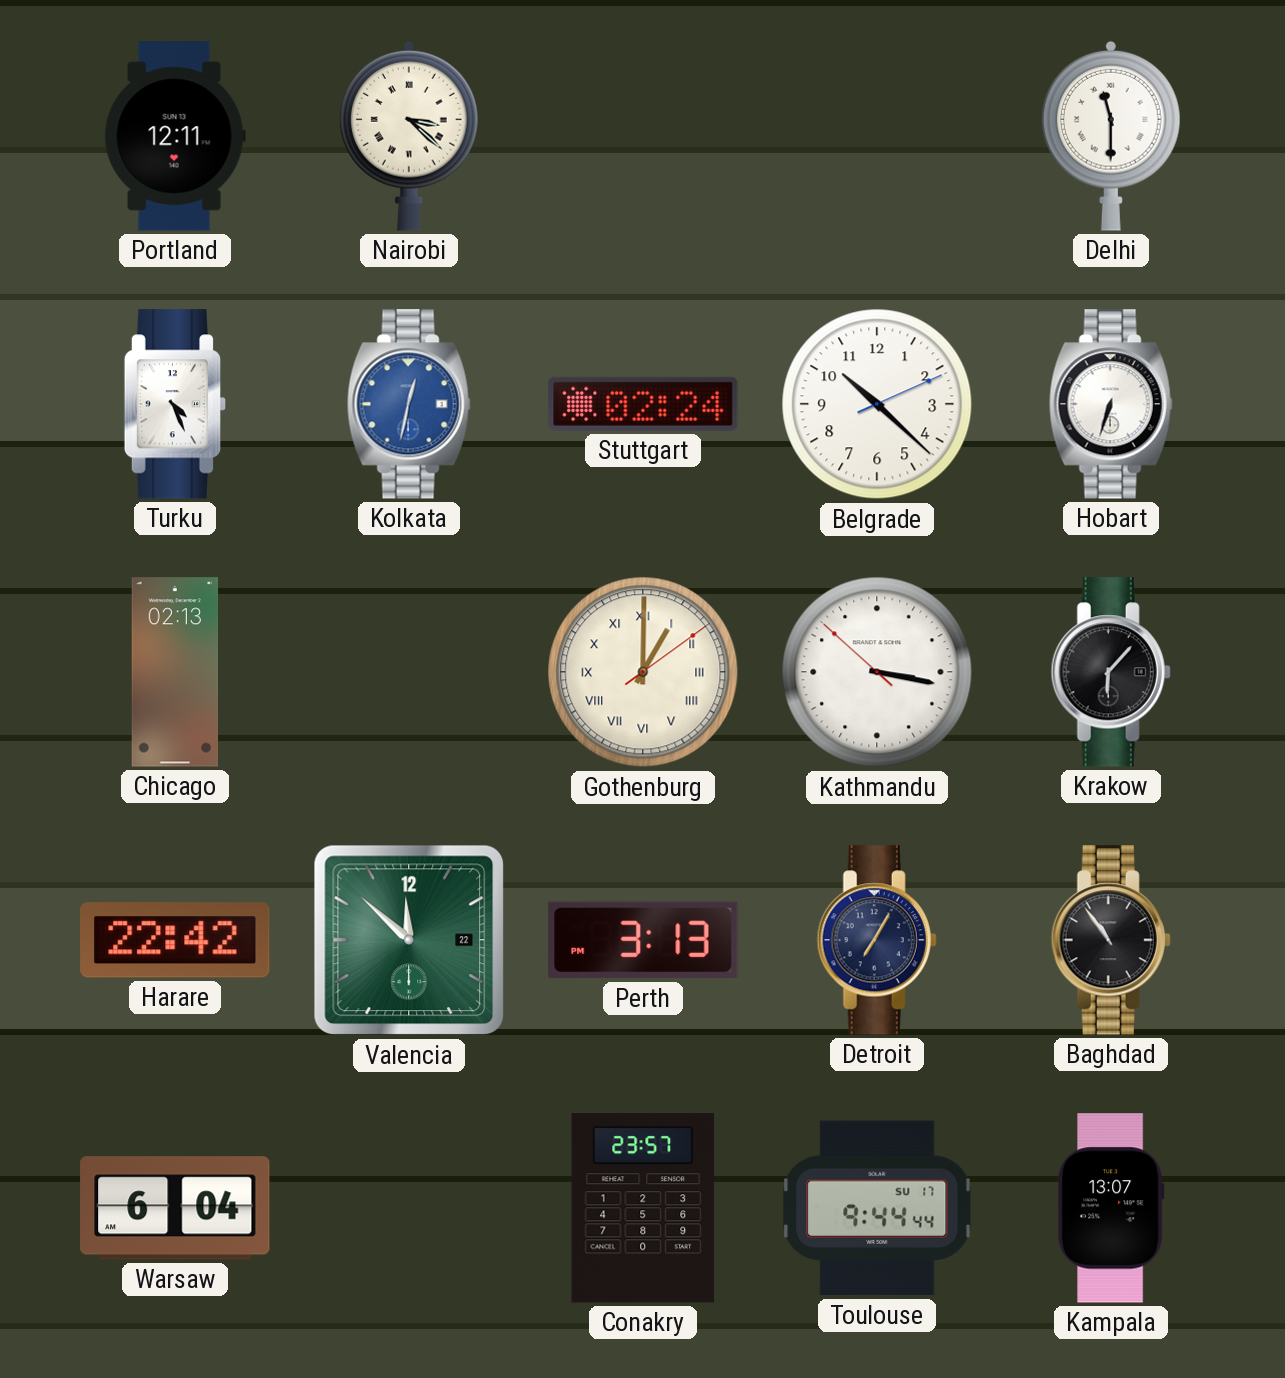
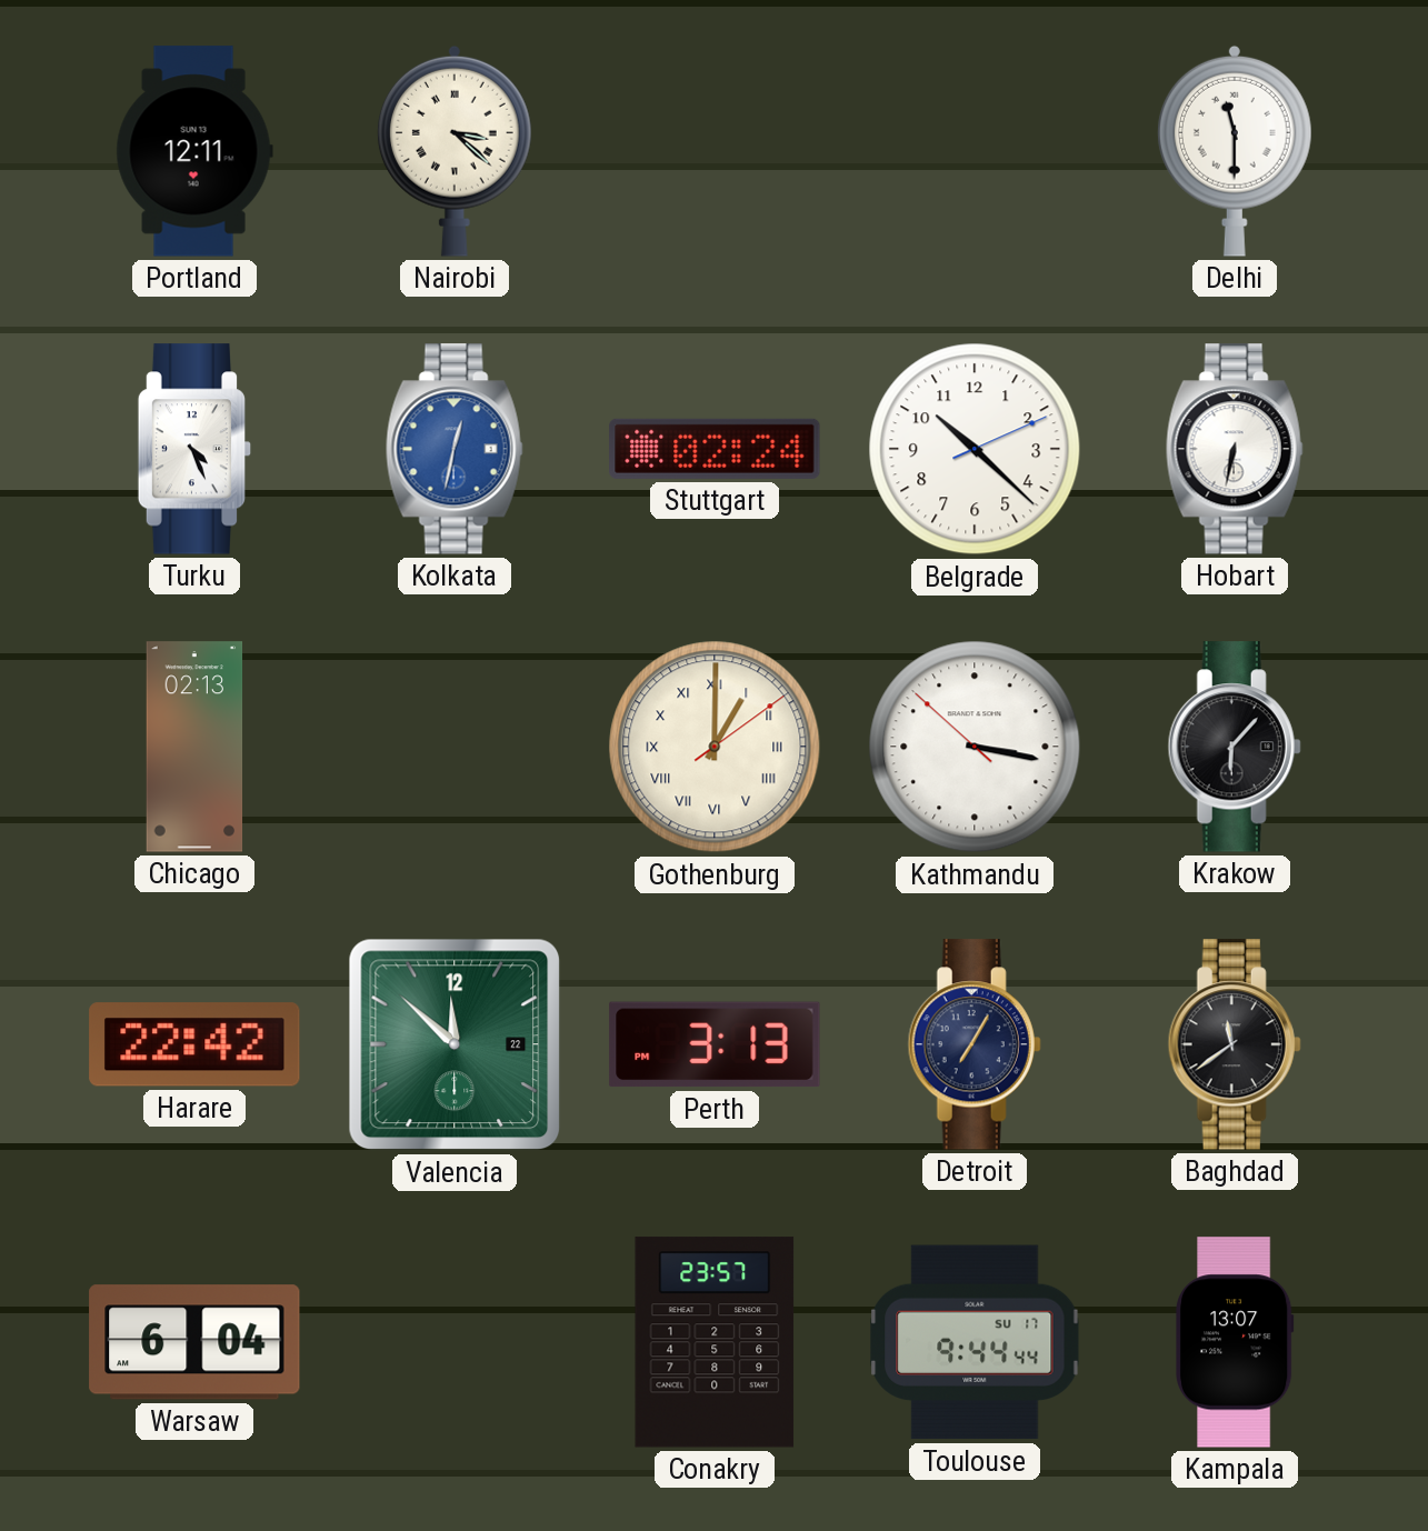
Hobart: 6:33 -> 6:32
Baghdad: 10:54 -> 11:39
